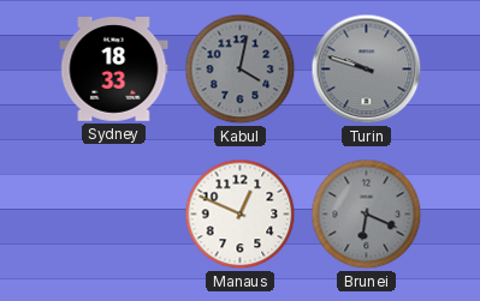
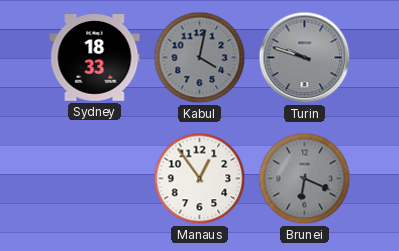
Manaus: 12:49 -> 12:54
